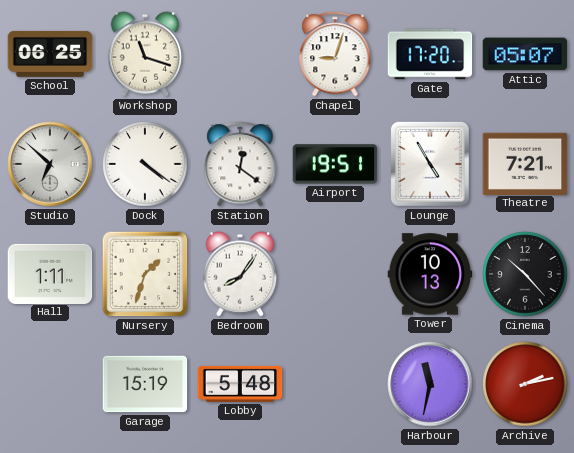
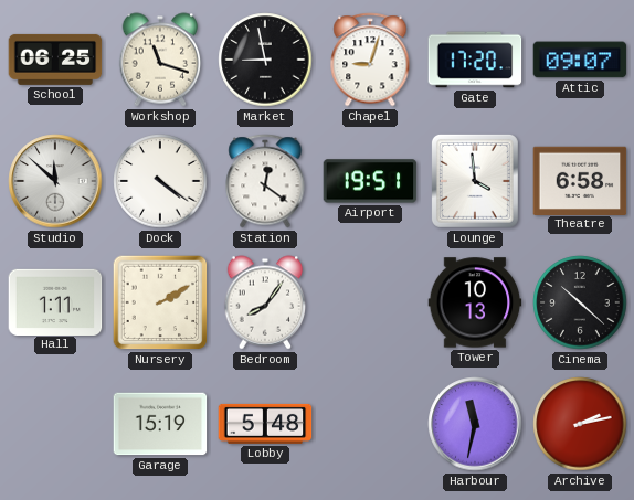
Market: none -> 8:58
Attic: 05:07 -> 09:07
Studio: 6:52 -> 11:52
Lounge: 4:55 -> 3:59
Theatre: 7:21 -> 6:58
Nursery: 1:33 -> 2:10
Cinema: 10:23 -> 10:22
